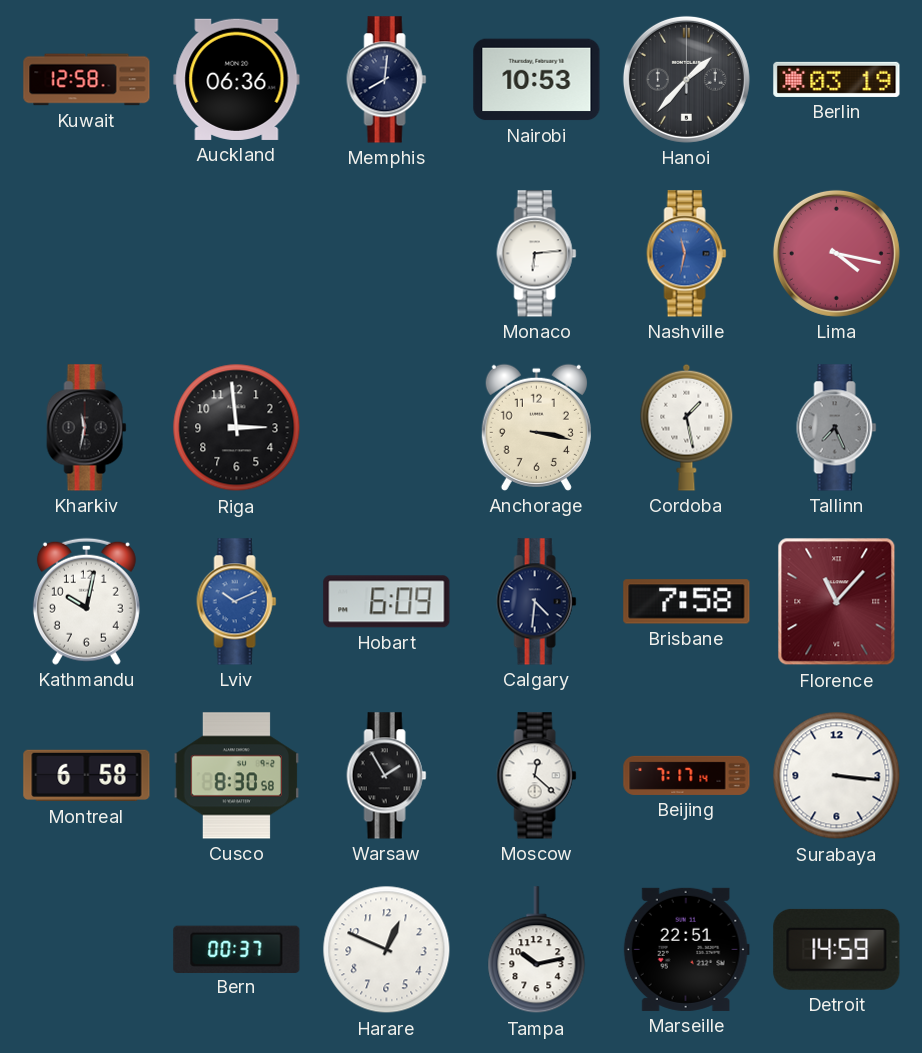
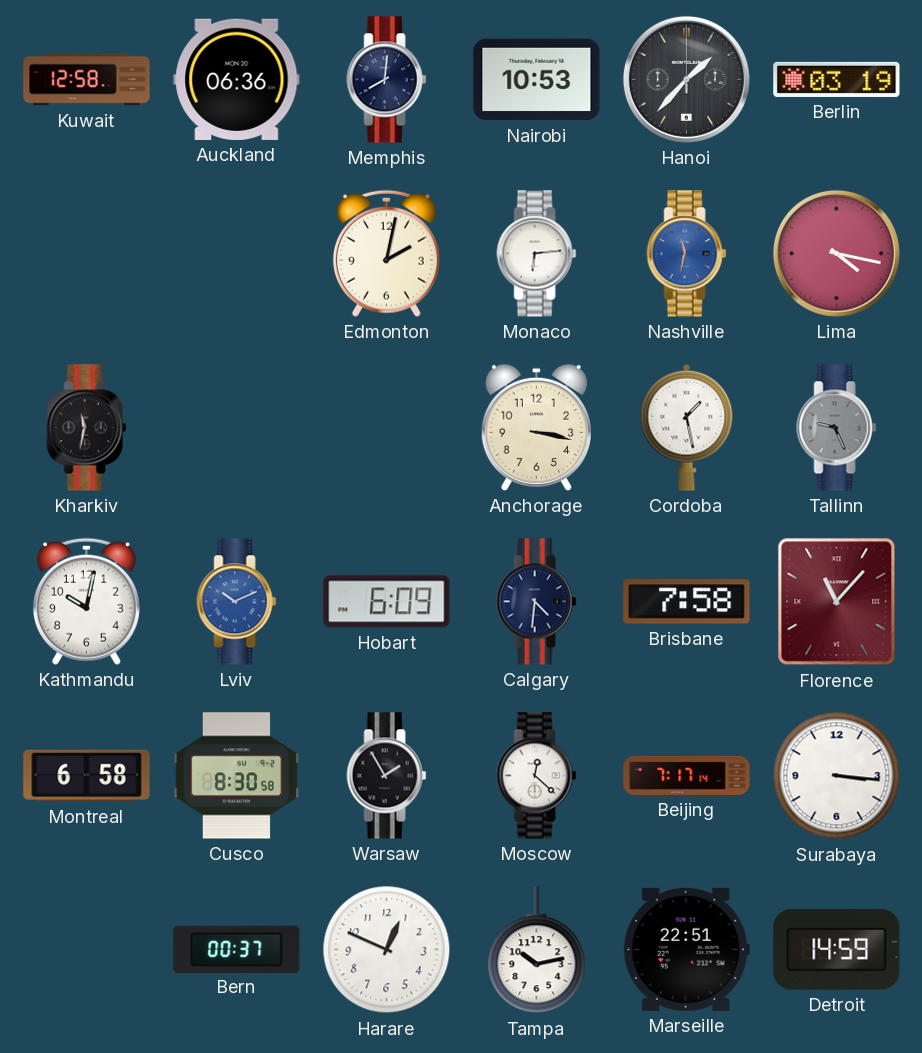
Edmonton: none -> 2:02
Riga: 2:59 -> none
Tallinn: 7:26 -> 9:26
